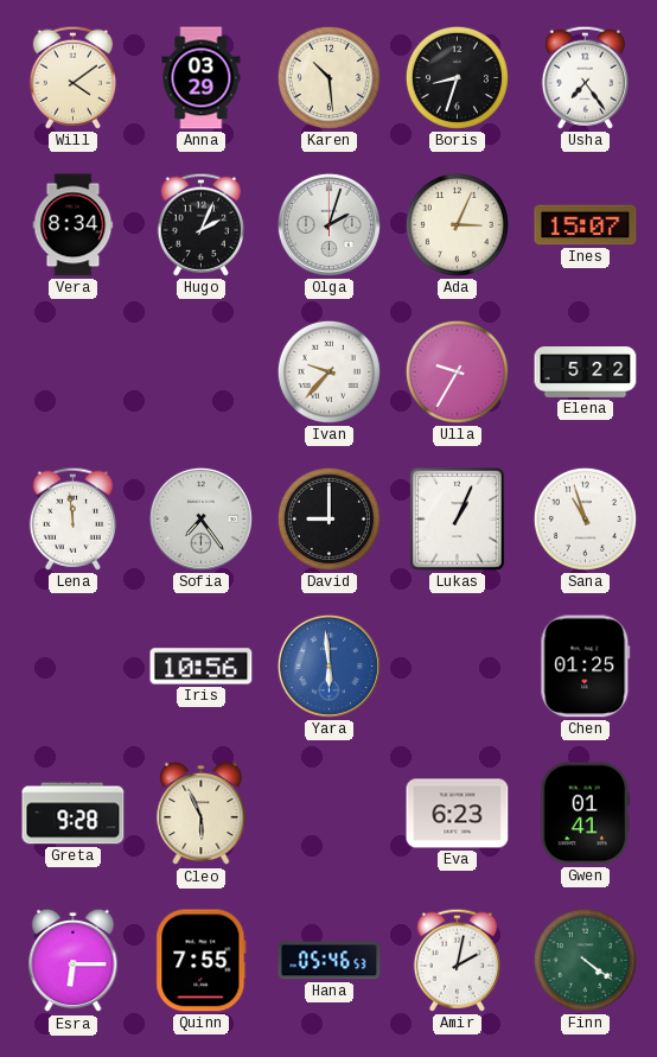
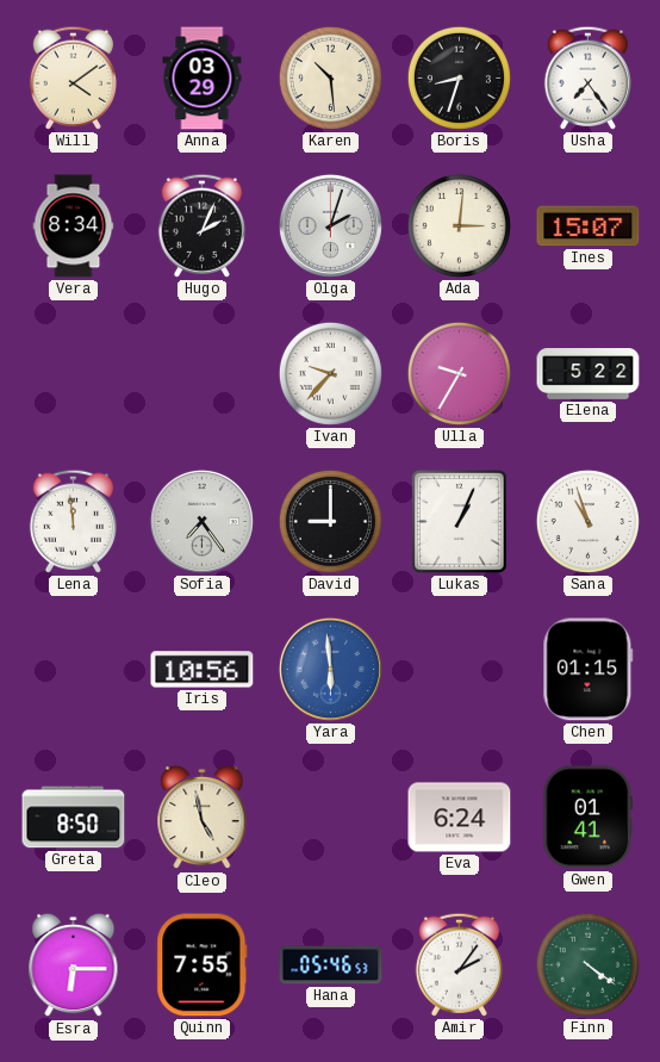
Ada: 3:04 -> 3:01
Chen: 01:25 -> 01:15
Greta: 9:28 -> 8:50
Cleo: 5:56 -> 4:58
Eva: 6:23 -> 6:24
Amir: 2:02 -> 2:06
